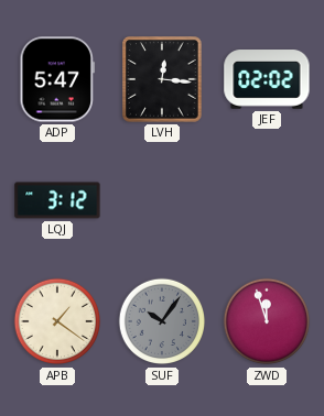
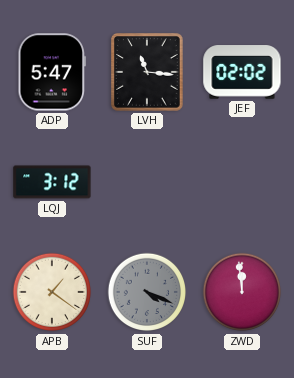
LVH: 12:16 -> 11:16
SUF: 10:06 -> 4:19
ZWD: 11:57 -> 11:59
